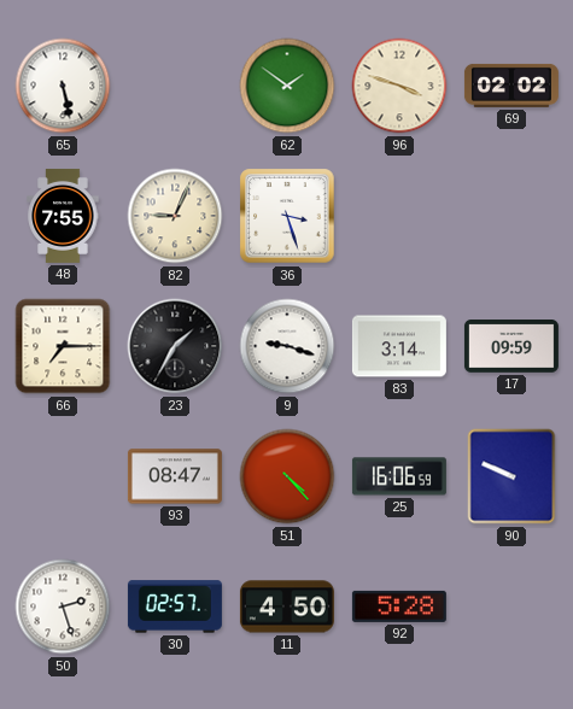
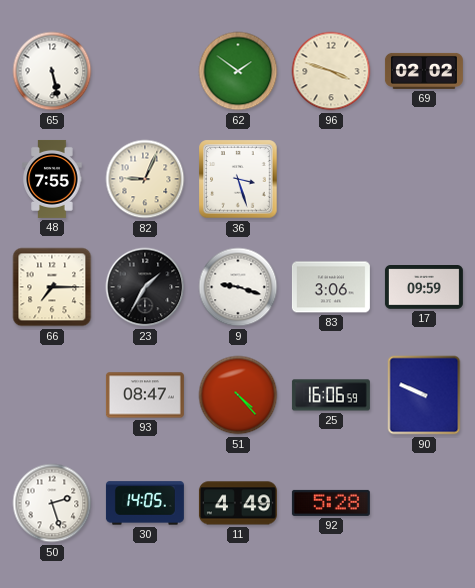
83: 3:14 -> 3:06
30: 02:57 -> 14:05
11: 4:50 -> 4:49
